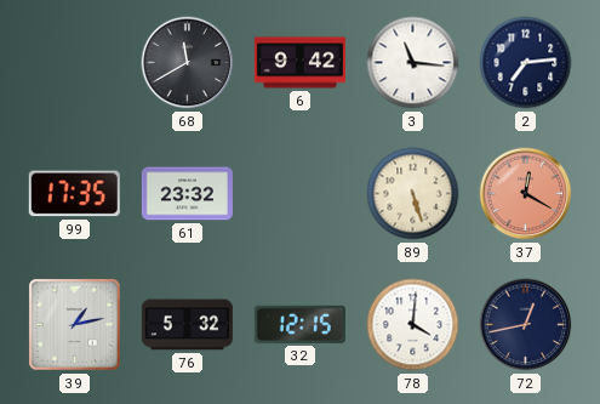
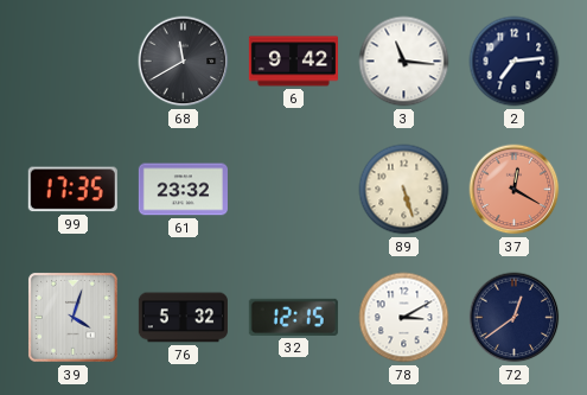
39: 1:13 -> 4:03
78: 4:01 -> 3:10
72: 12:43 -> 12:39
